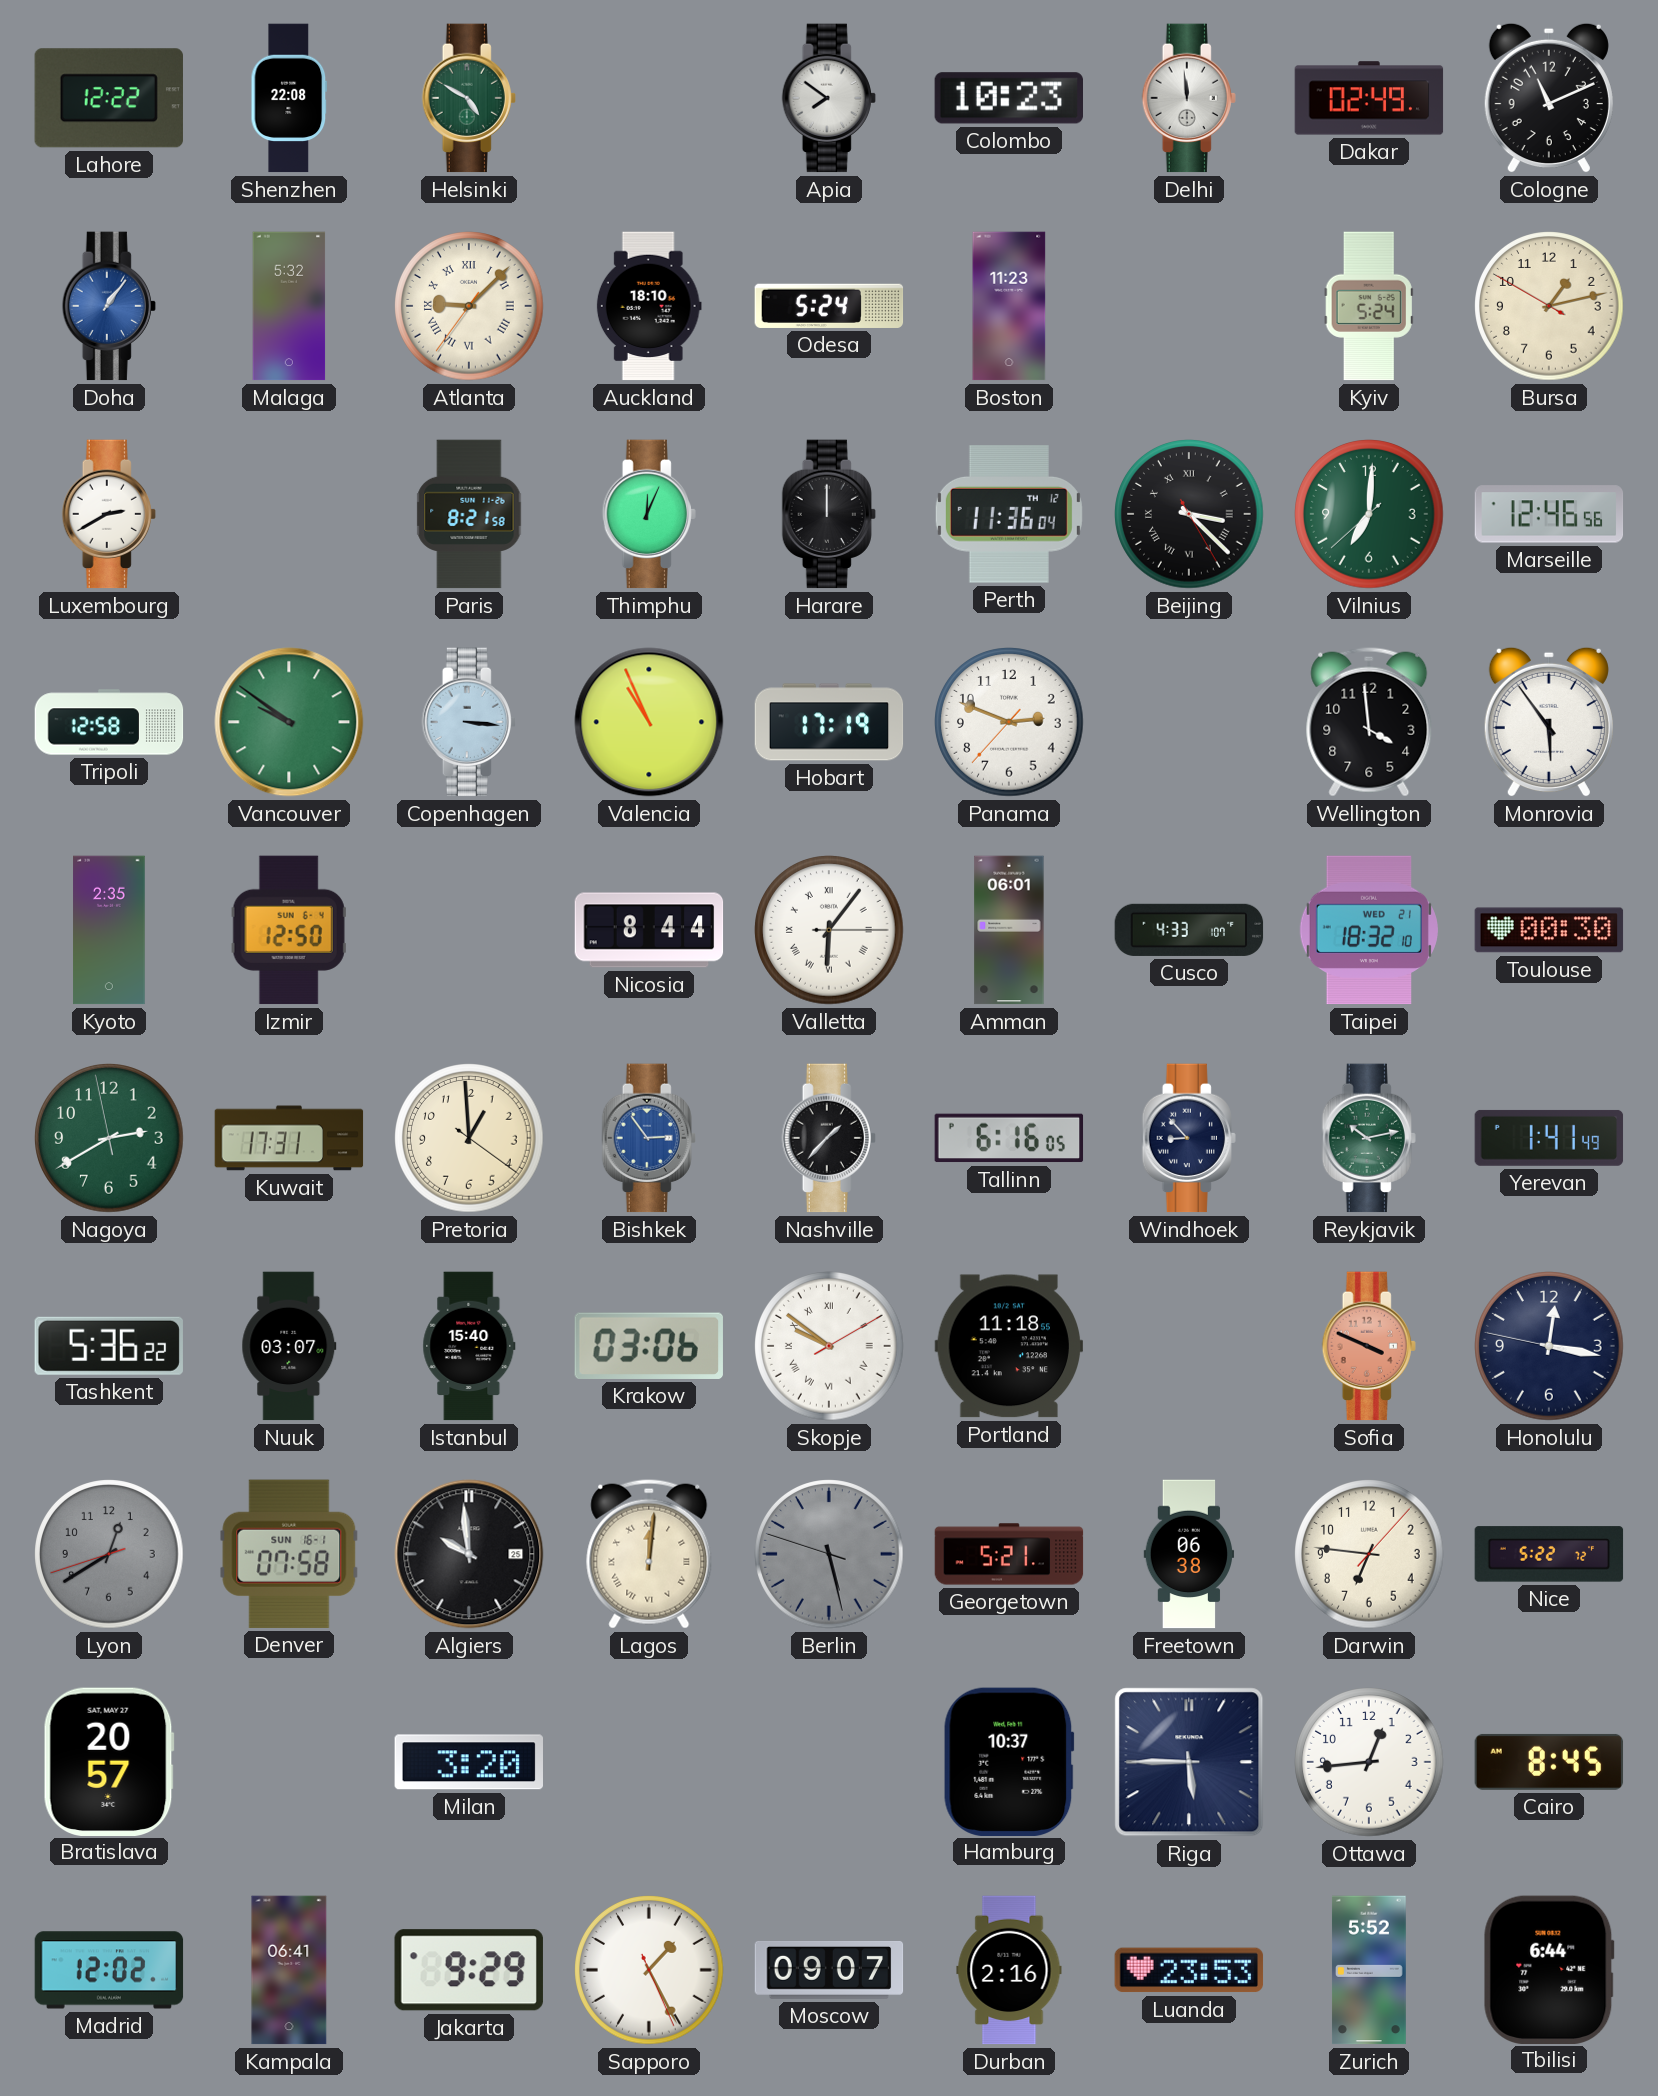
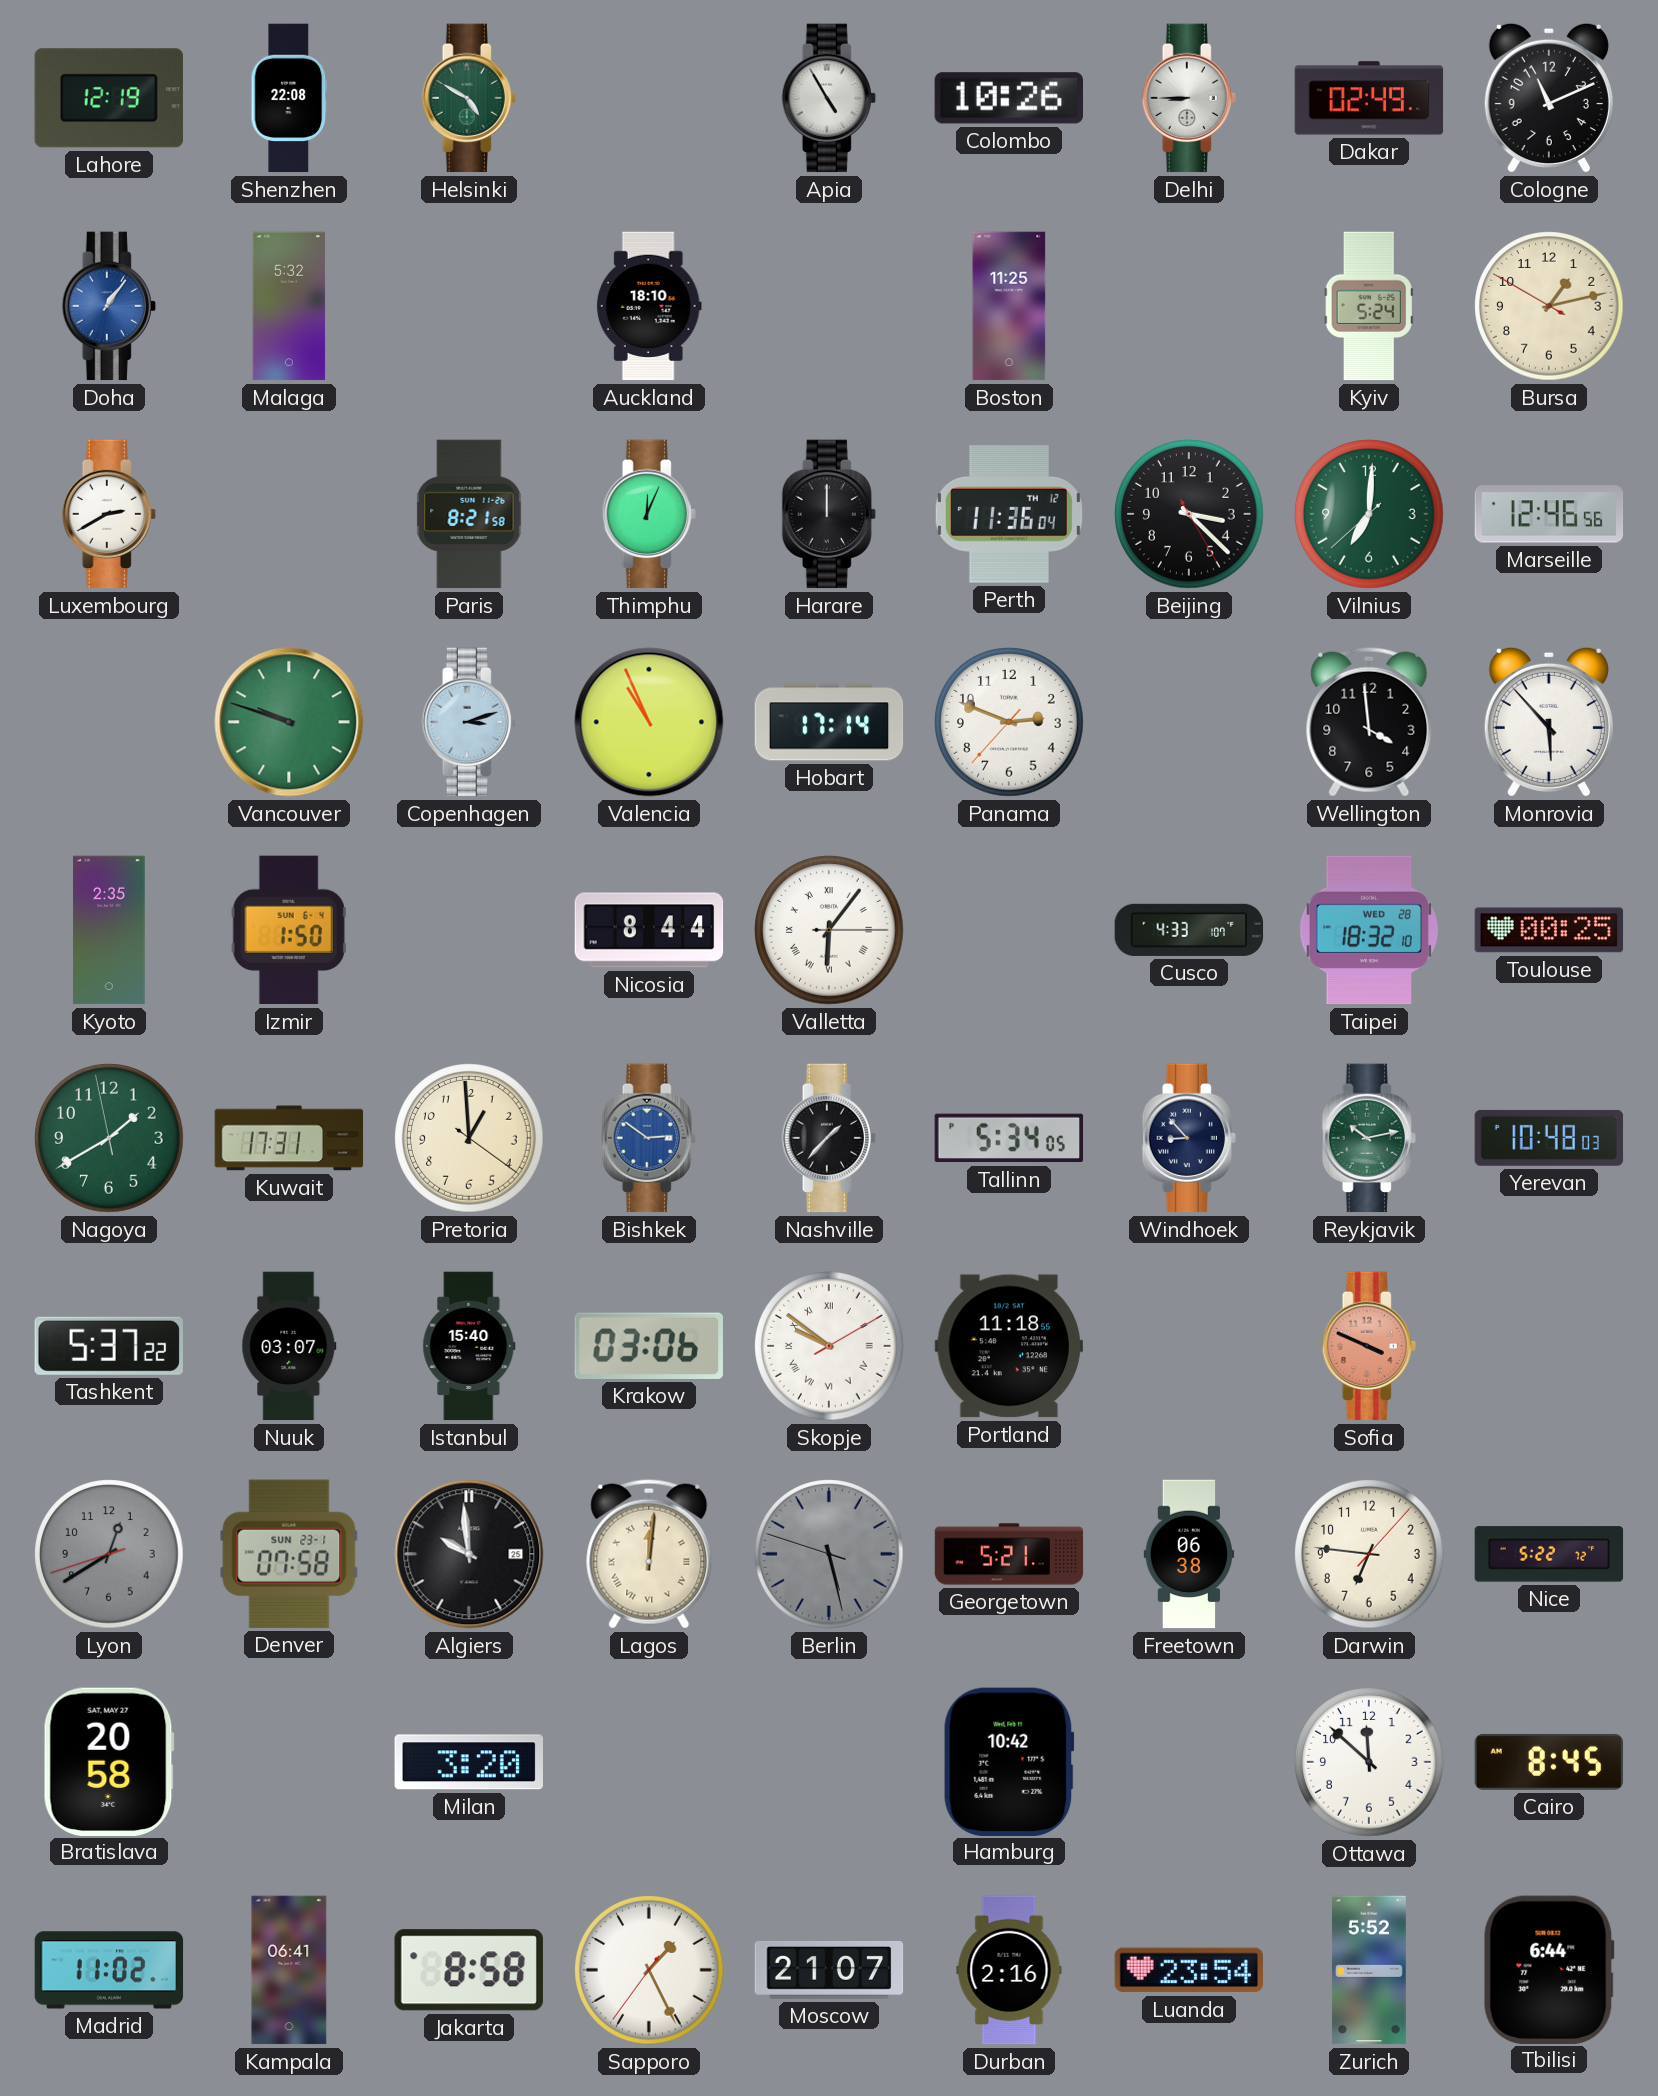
Lahore: 12:22 -> 12:19
Apia: 7:51 -> 4:55
Colombo: 10:23 -> 10:26
Delhi: 11:59 -> 8:45
Atlanta: 9:07 -> none
Odesa: 5:24 -> none
Boston: 11:23 -> 11:25
Beijing numerals: Roman -> Arabic
Tripoli: 12:58 -> none
Vancouver: 9:51 -> 9:48
Copenhagen: 3:16 -> 3:12
Hobart: 17:19 -> 17:14
Monrovia: 5:54 -> 5:53
Izmir: 12:50 -> 1:50
Amman: 06:01 -> none
Taipei date: WED 21 -> WED 28
Toulouse: 00:30 -> 00:25
Nagoya: 2:39 -> 1:39
Bishkek: 2:54 -> 2:51
Tallinn: 6:16 -> 5:34
Yerevan: 1:41 -> 10:48
Tashkent: 5:36 -> 5:37
Honolulu: 12:16 -> none
Denver date: SUN 16-1 -> SUN 23-1
Bratislava: 20:57 -> 20:58
Hamburg: 10:37 -> 10:42
Riga: 5:45 -> none
Ottawa: 12:44 -> 11:52
Madrid: 12:02 -> 11:02
Jakarta: 9:29 -> 8:58
Sapporo: 1:25:26 -> 1:25:36
Moscow: 09:07 -> 21:07
Luanda: 23:53 -> 23:54
